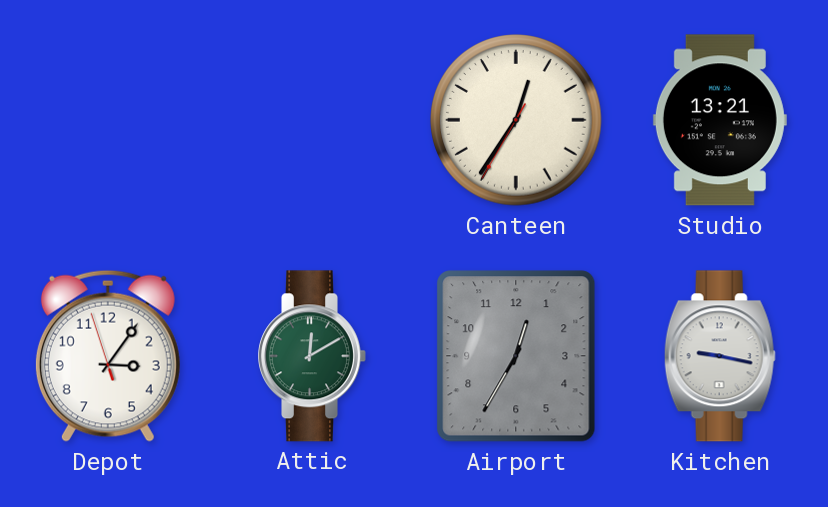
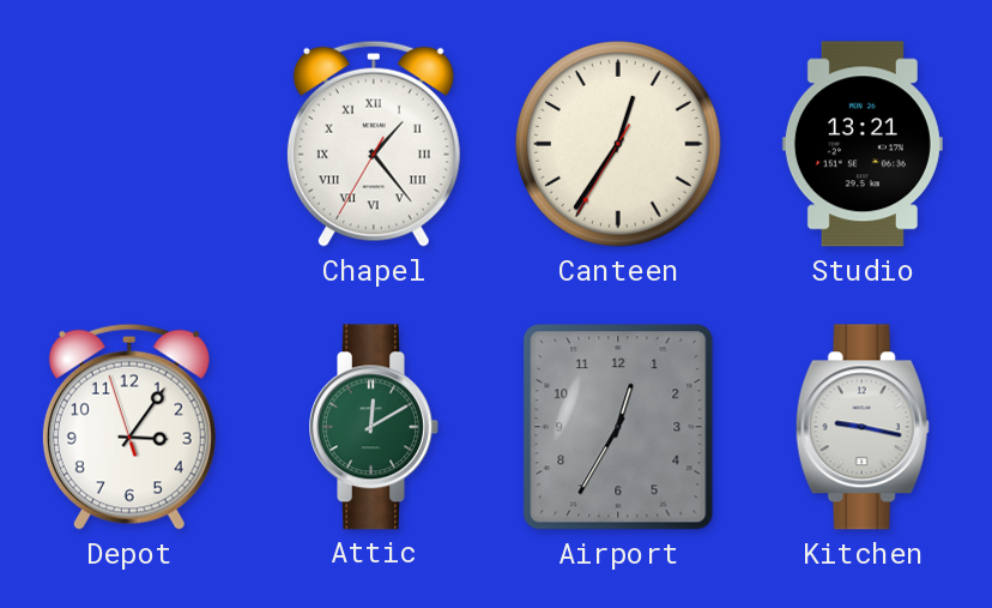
Chapel: none -> 1:23
